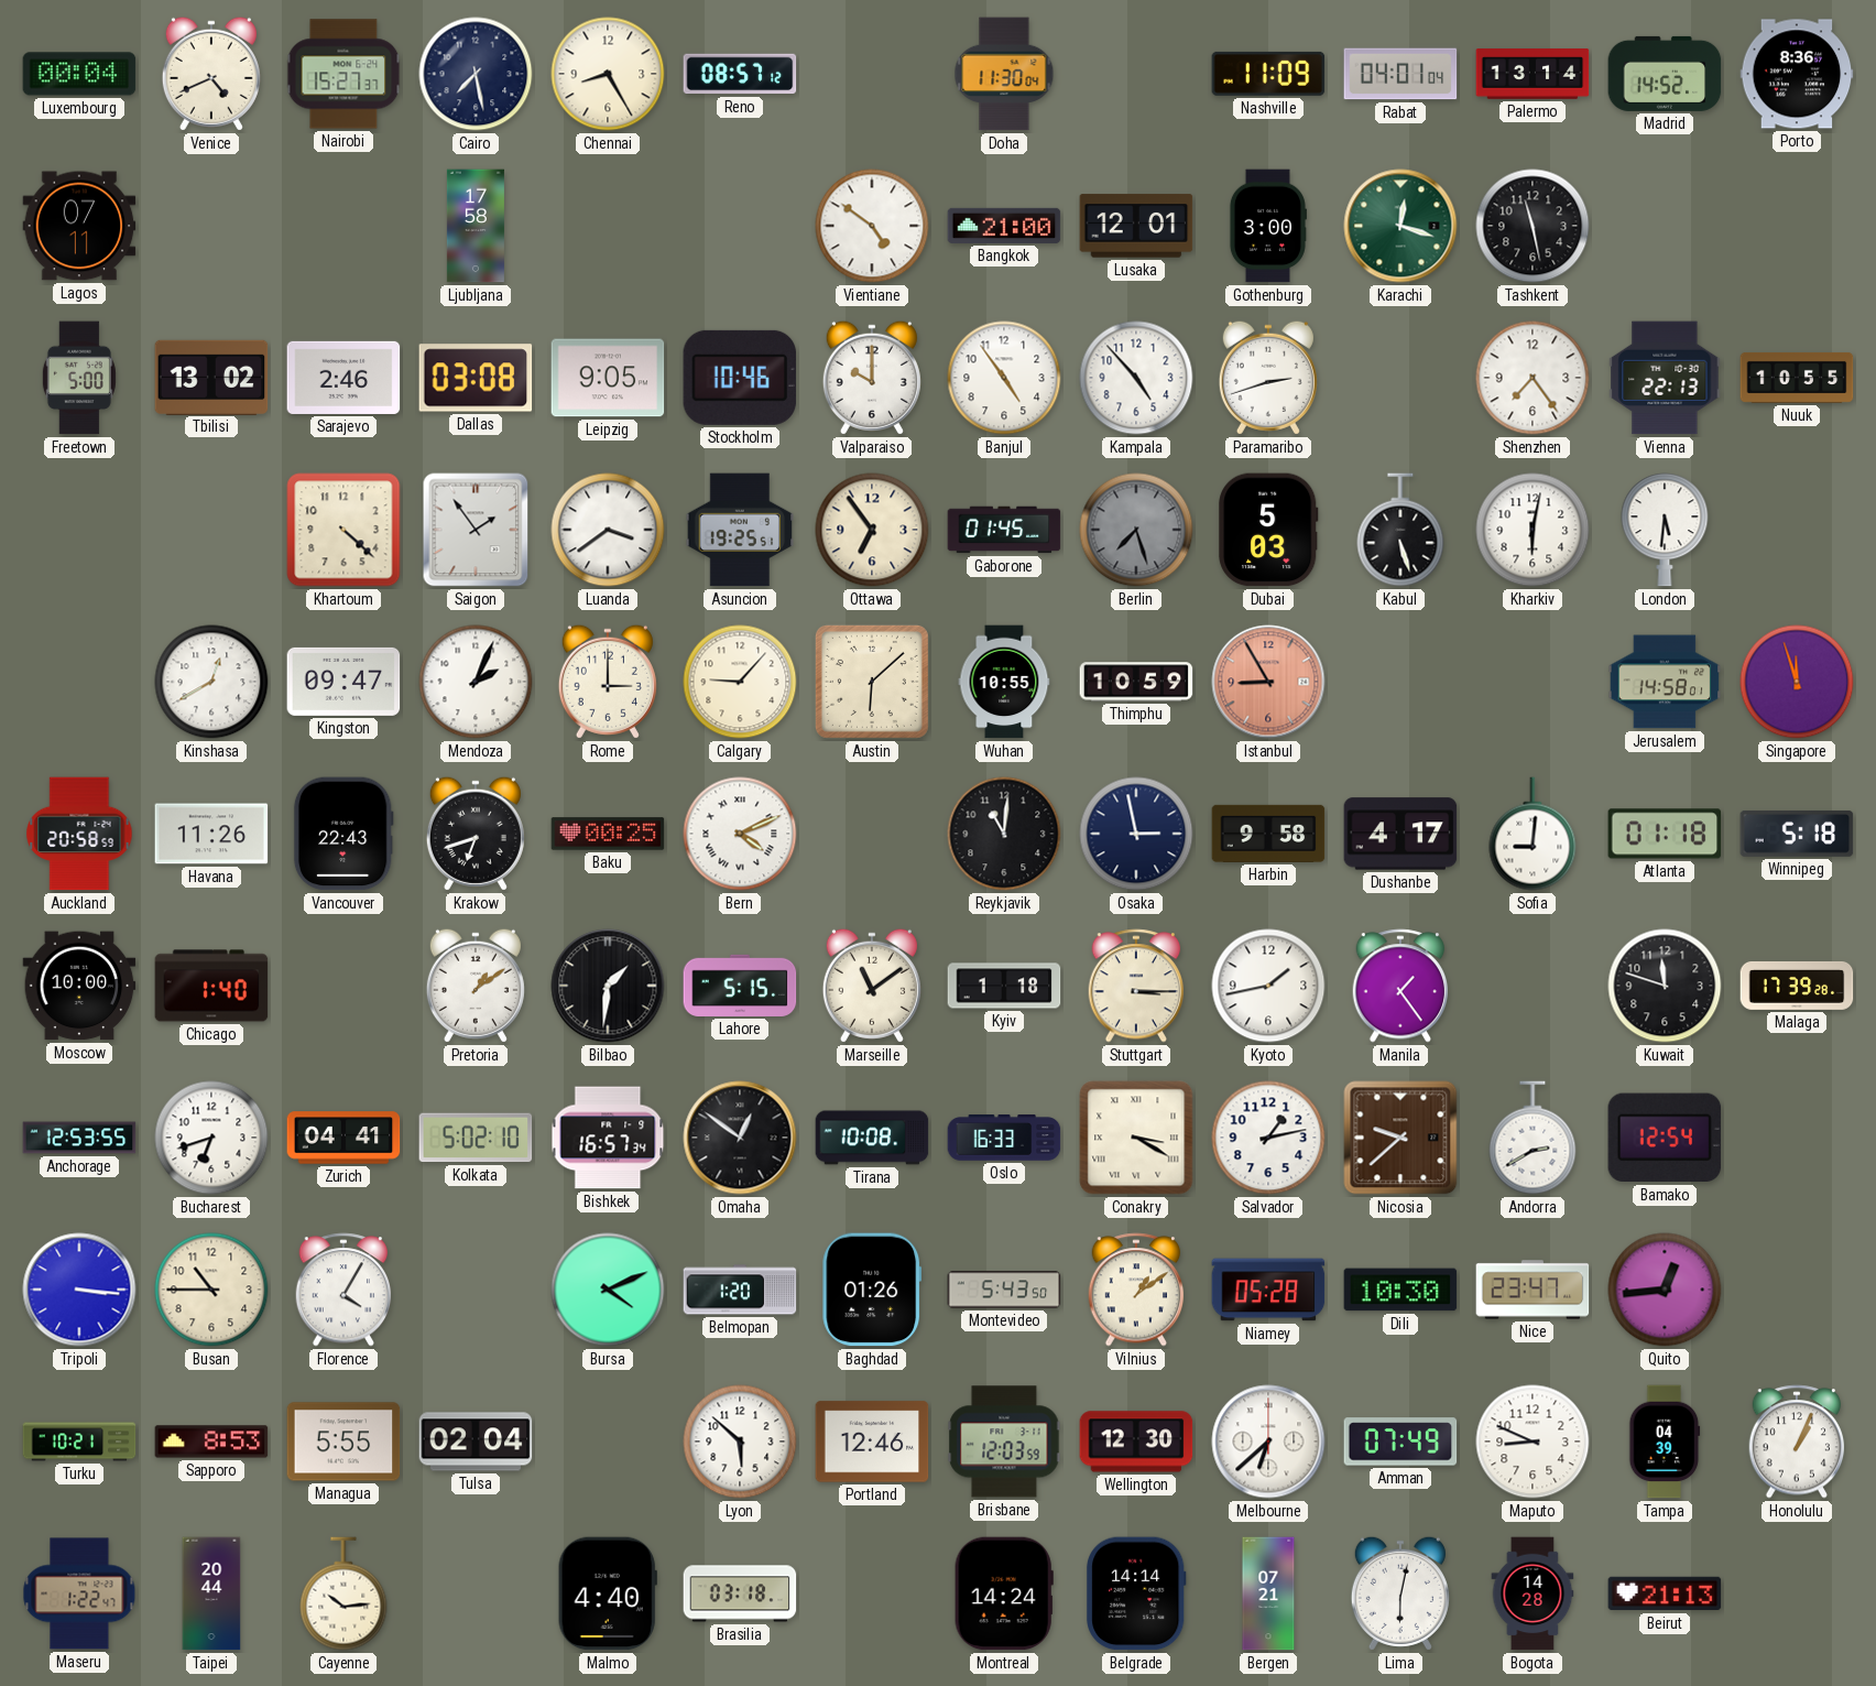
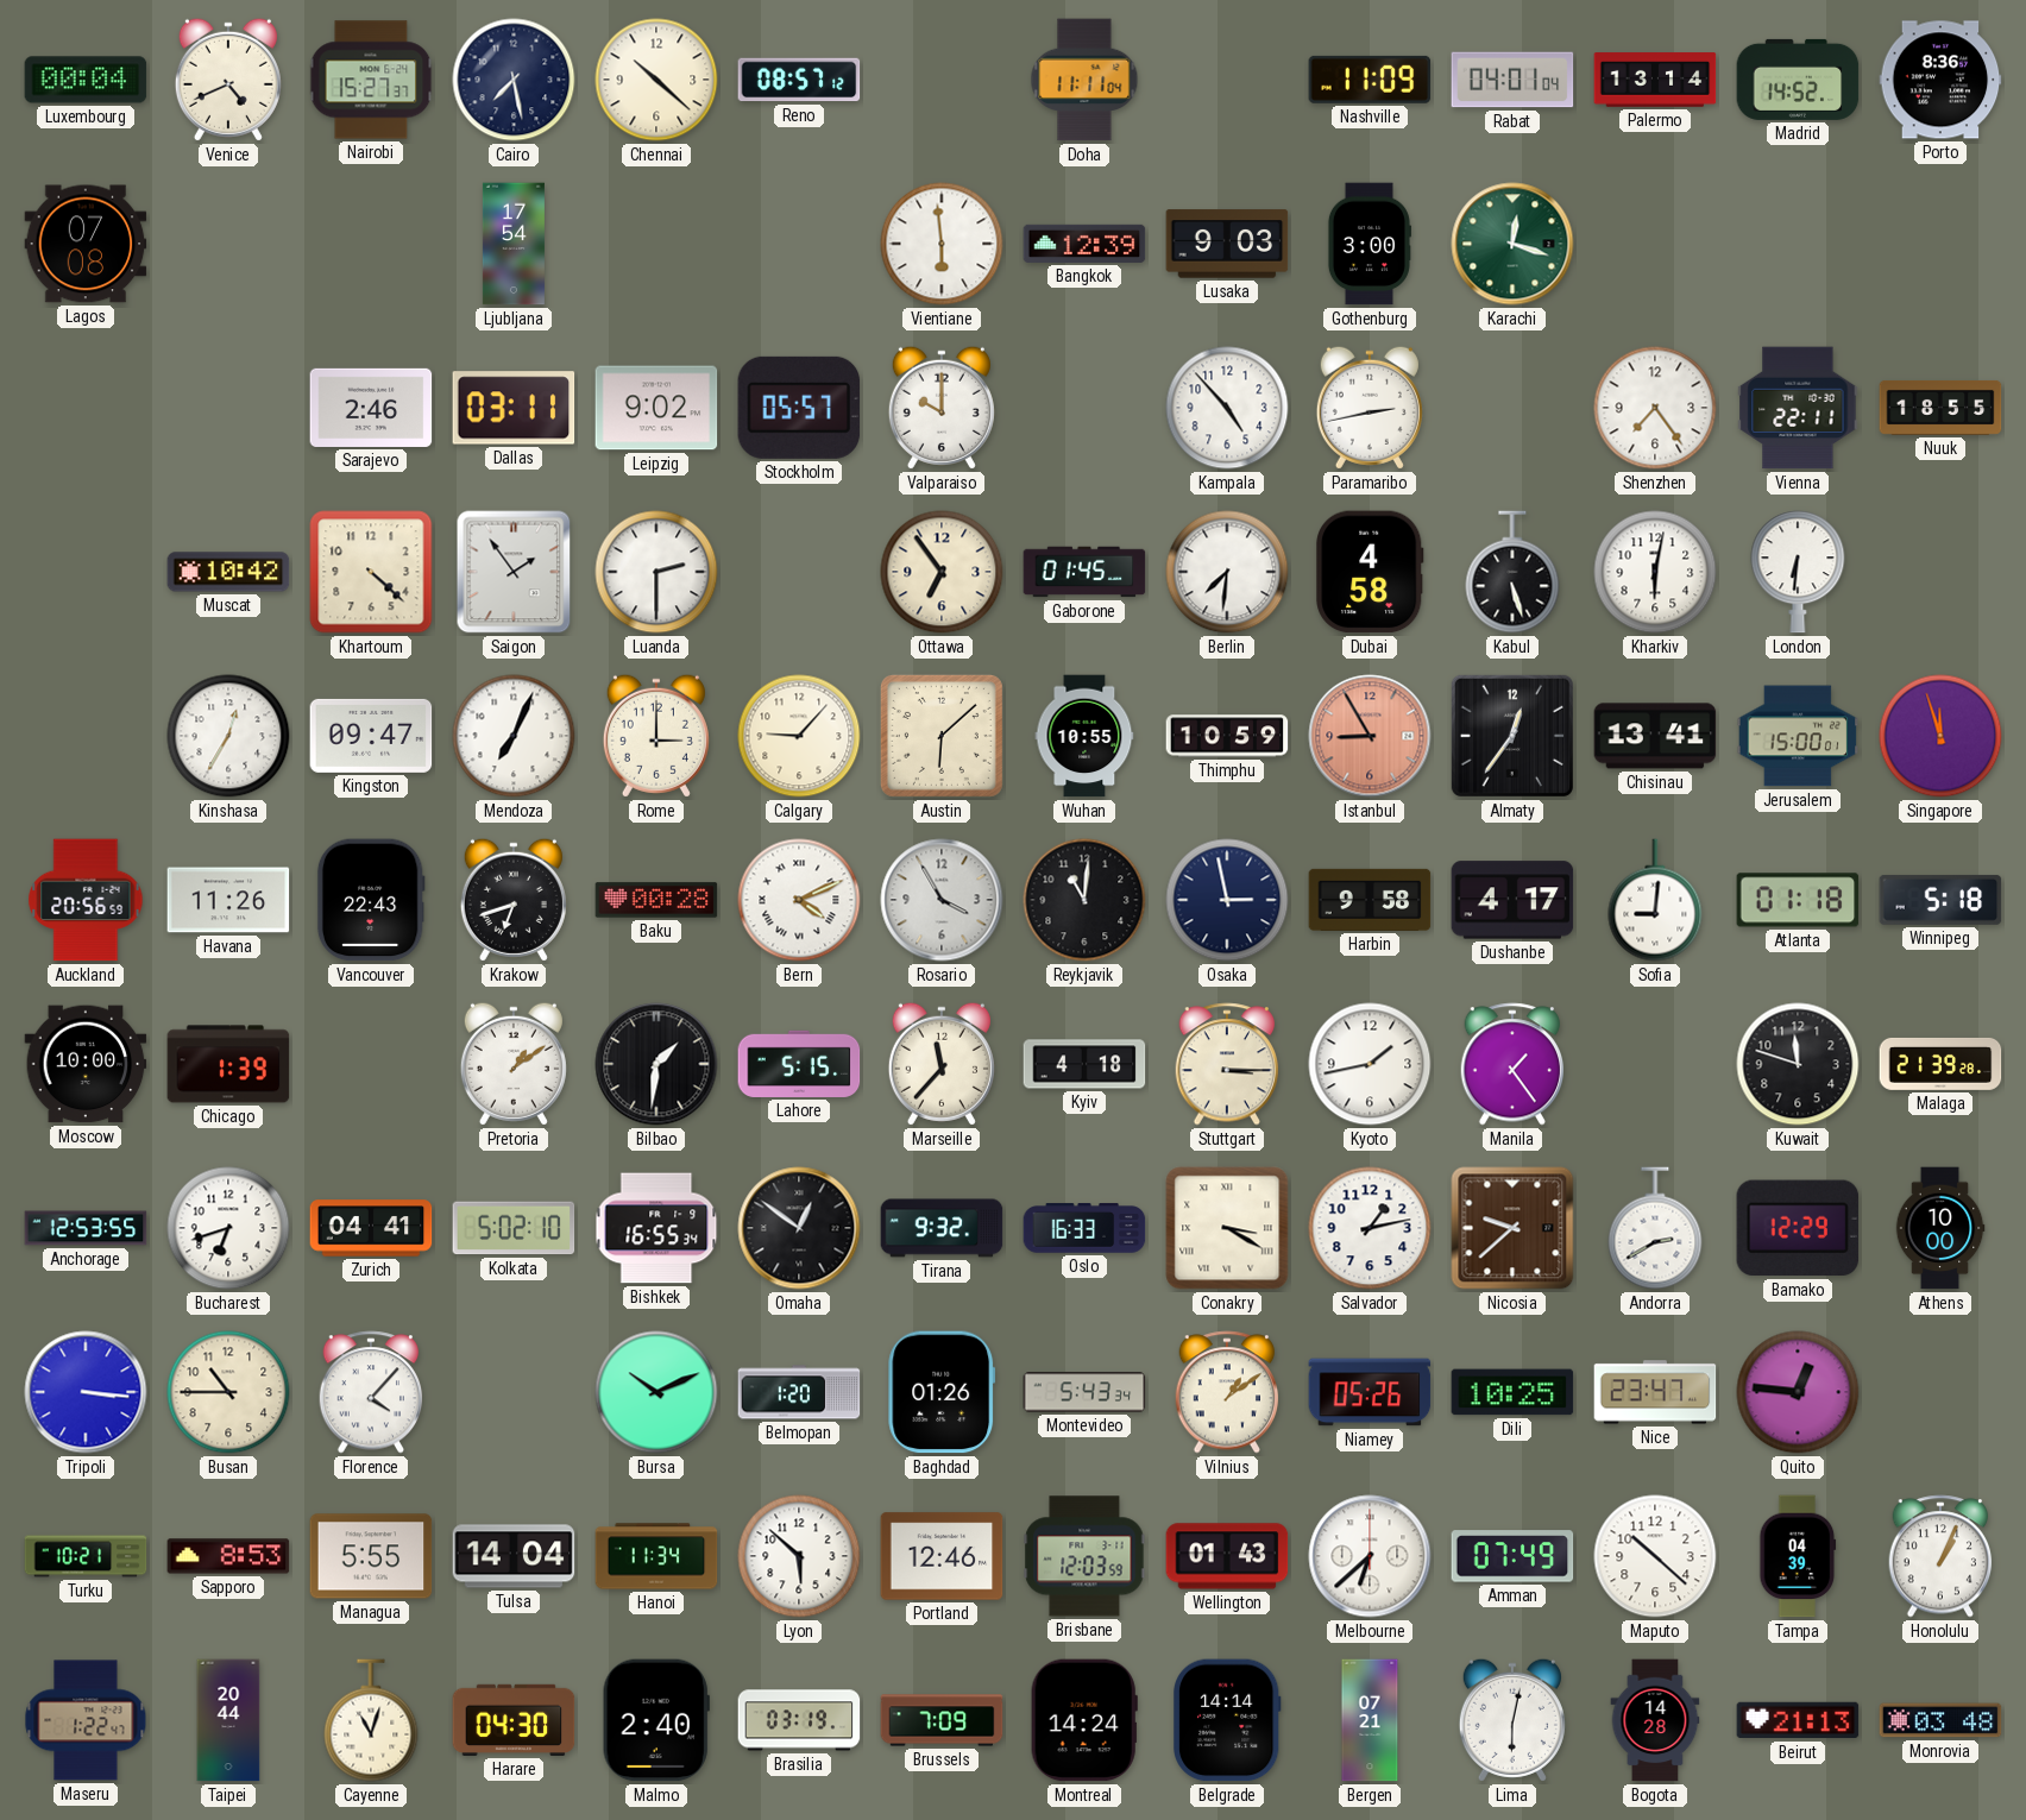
Chennai: 8:25 -> 10:22
Doha: 11:30 -> 11:11
Lagos: 07:11 -> 07:08
Ljubljana: 17:58 -> 17:54
Vientiane: 4:51 -> 5:59
Bangkok: 21:00 -> 12:39
Lusaka: 12:01 -> 9:03
Tashkent: 11:28 -> none
Freetown: 5:00 -> none
Tbilisi: 13:02 -> none
Dallas: 03:08 -> 03:11
Leipzig: 9:05 -> 9:02
Stockholm: 10:46 -> 05:57
Banjul: 4:54 -> none
Paramaribo: 2:42 -> 2:43
Vienna: 22:13 -> 22:11
Nuuk: 10:55 -> 18:55
Muscat: none -> 10:42
Luanda: 3:39 -> 2:30
Asuncion: 19:25 -> none
Berlin: 7:27 -> 7:31
Berlin dial: grey -> white
Dubai: 5:03 -> 4:58
London: 5:31 -> 6:31
Kinshasa: 12:40 -> 12:35
Mendoza: 2:04 -> 7:04
Almaty: none -> 12:36
Chisinau: none -> 13:41
Jerusalem: 14:58 -> 15:00
Auckland: 20:58 -> 20:56
Baku: 00:25 -> 00:28
Rosario: none -> 3:55
Chicago: 1:40 -> 1:39
Marseille: 11:09 -> 11:37
Kyiv: 1:18 -> 4:18
Malaga: 17:39 -> 21:39
Bishkek: 16:57 -> 16:55
Tirana: 10:08 -> 9:32
Bamako: 12:54 -> 12:29
Athens: none -> 10:00
Florence: 4:05 -> 4:07
Bursa: 4:11 -> 10:11
Montevideo: 5:43:50 -> 5:43:34
Niamey: 05:28 -> 05:26
Dili: 10:30 -> 10:25
Quito: 12:44 -> 12:46
Tulsa: 02:04 -> 14:04
Hanoi: none -> 11:34
Wellington: 12:30 -> 01:43
Maputo: 8:49 -> 10:22
Cayenne: 10:14 -> 11:03
Harare: none -> 04:30
Malmo: 4:40 -> 2:40
Brasilia: 03:18 -> 03:19
Brussels: none -> 7:09
Monrovia: none -> 03:48
